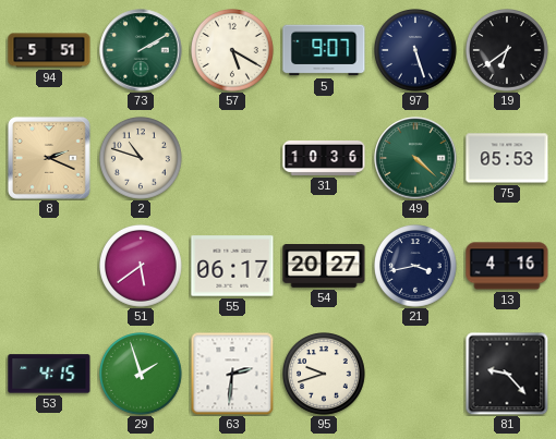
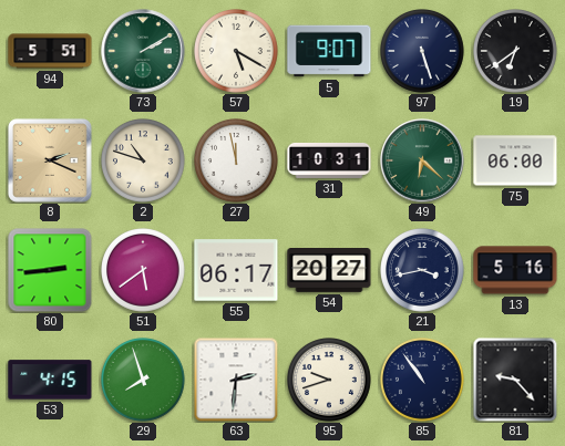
27: none -> 11:58
31: 10:36 -> 10:31
49: 4:22 -> 6:22
75: 05:53 -> 06:00
80: none -> 2:44
13: 4:16 -> 5:16
29: 1:57 -> 7:57
85: none -> 10:54
